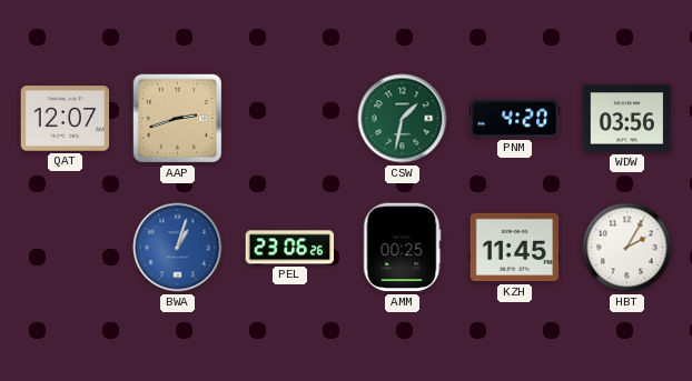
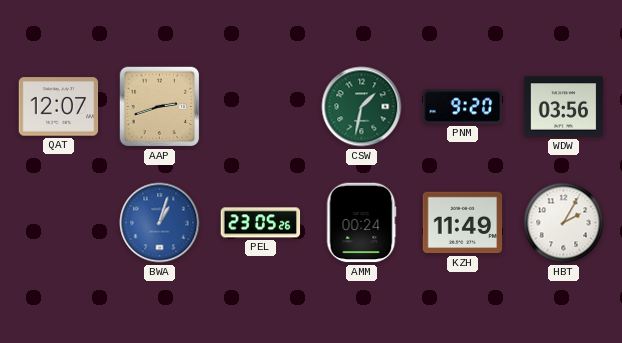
PNM: 4:20 -> 9:20
PEL: 23:06 -> 23:05
AMM: 00:25 -> 00:24
KZH: 11:45 -> 11:49
